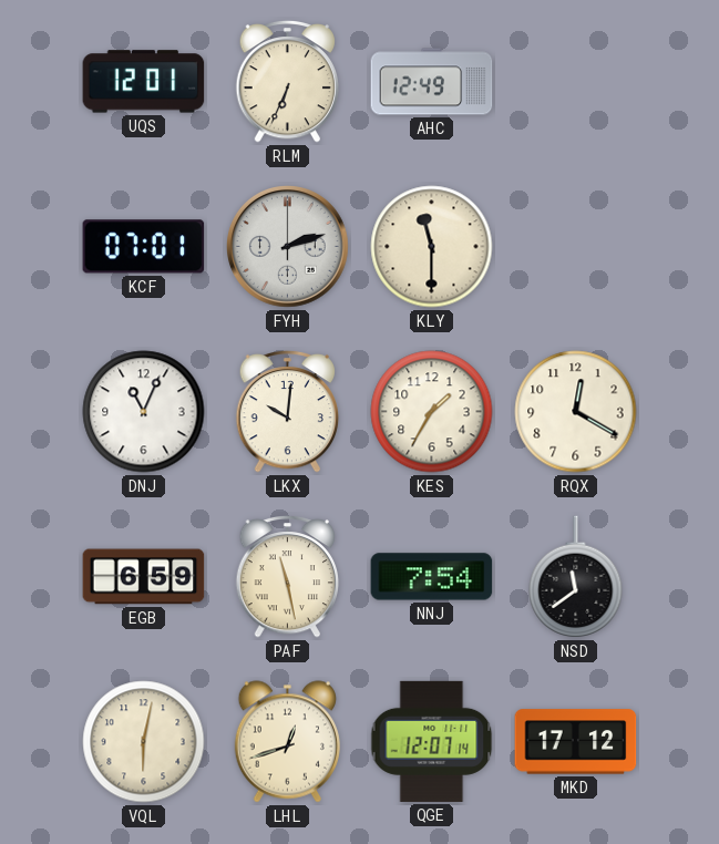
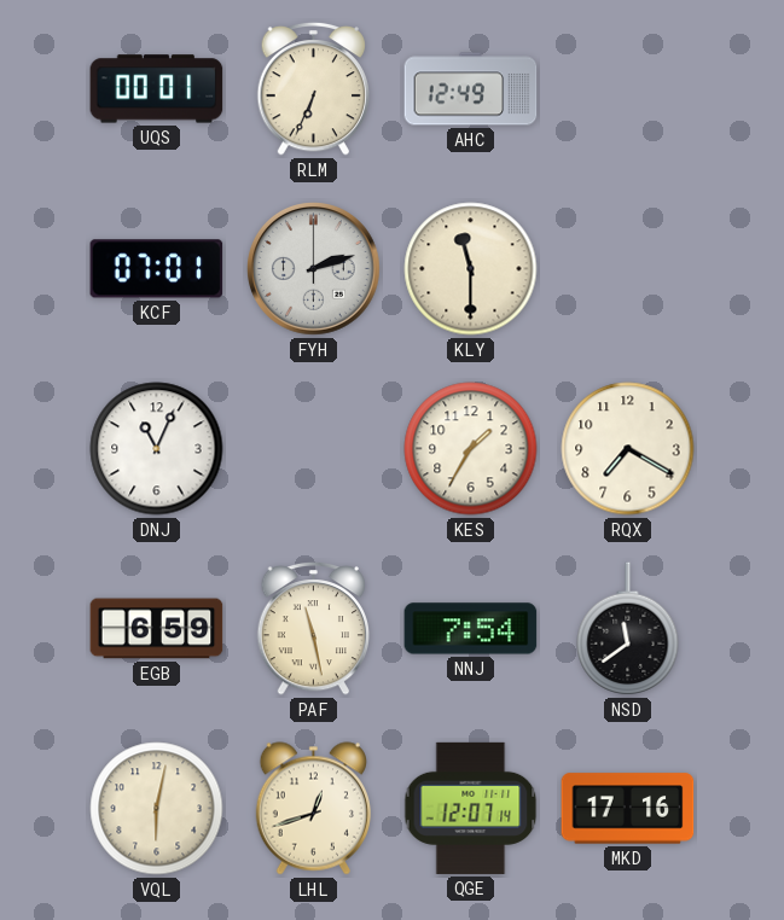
UQS: 12:01 -> 00:01
LKX: 10:01 -> none
RQX: 12:20 -> 7:20
MKD: 17:12 -> 17:16
